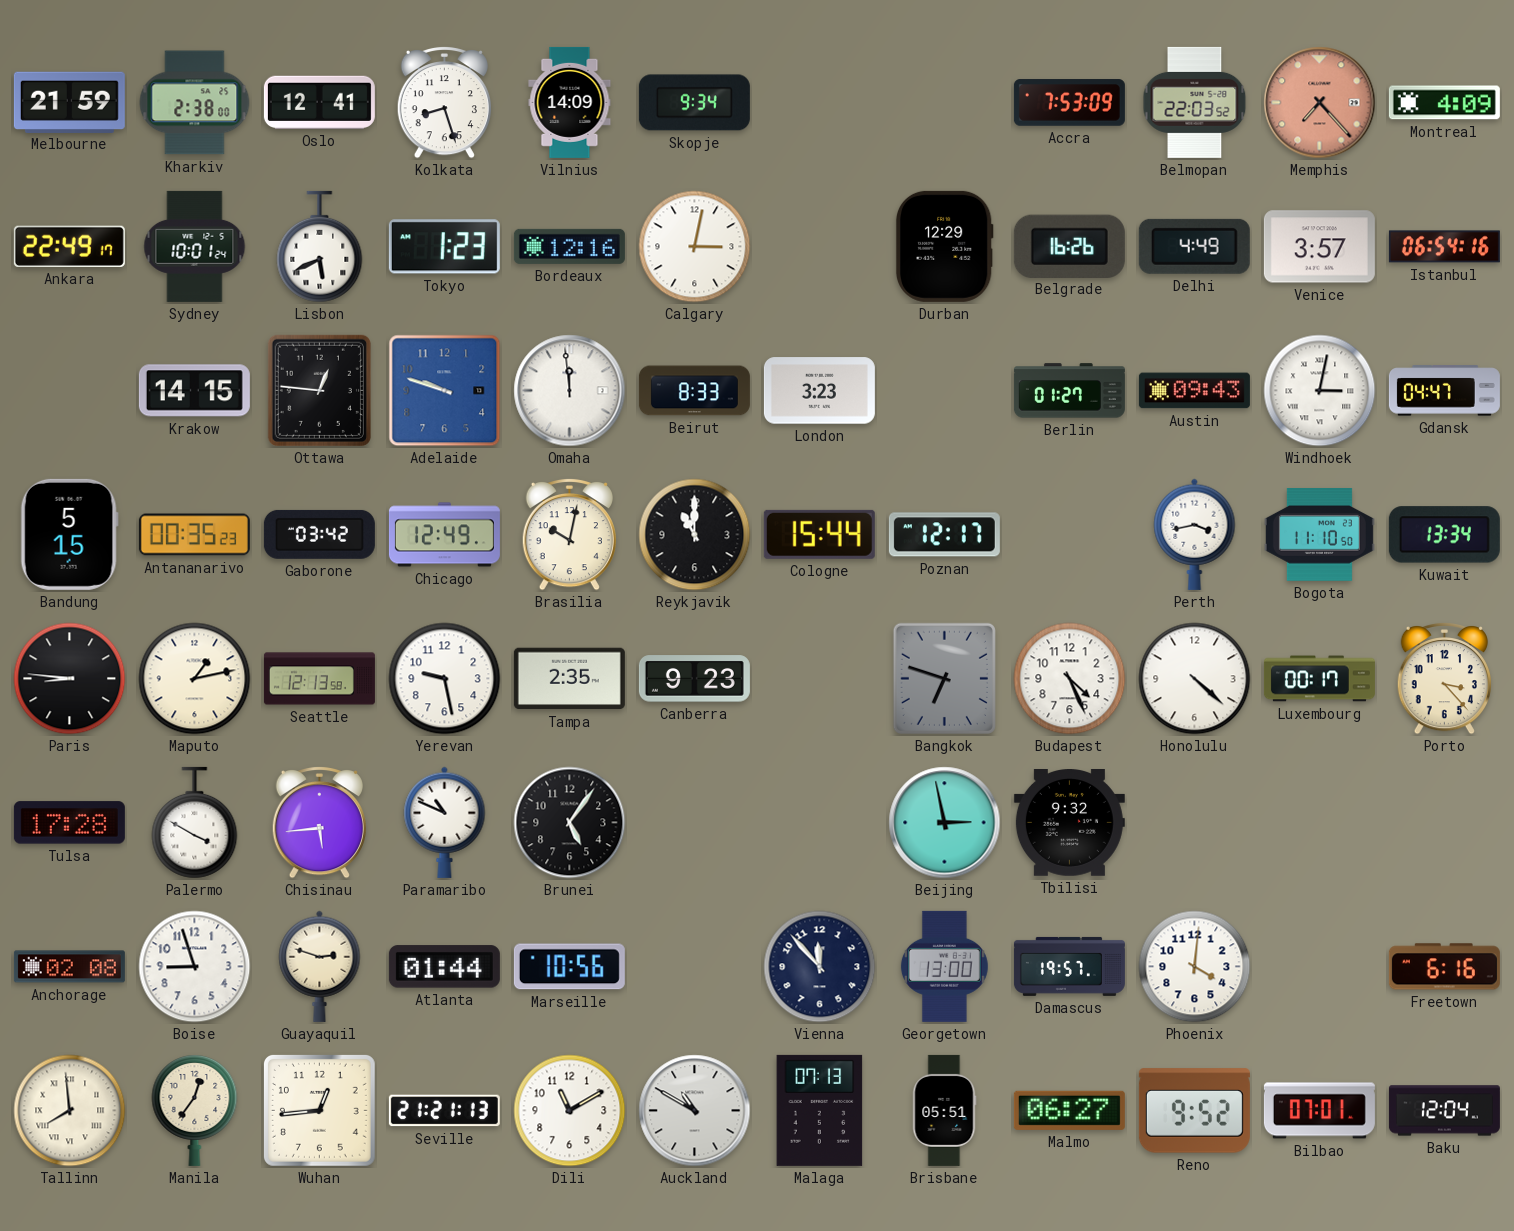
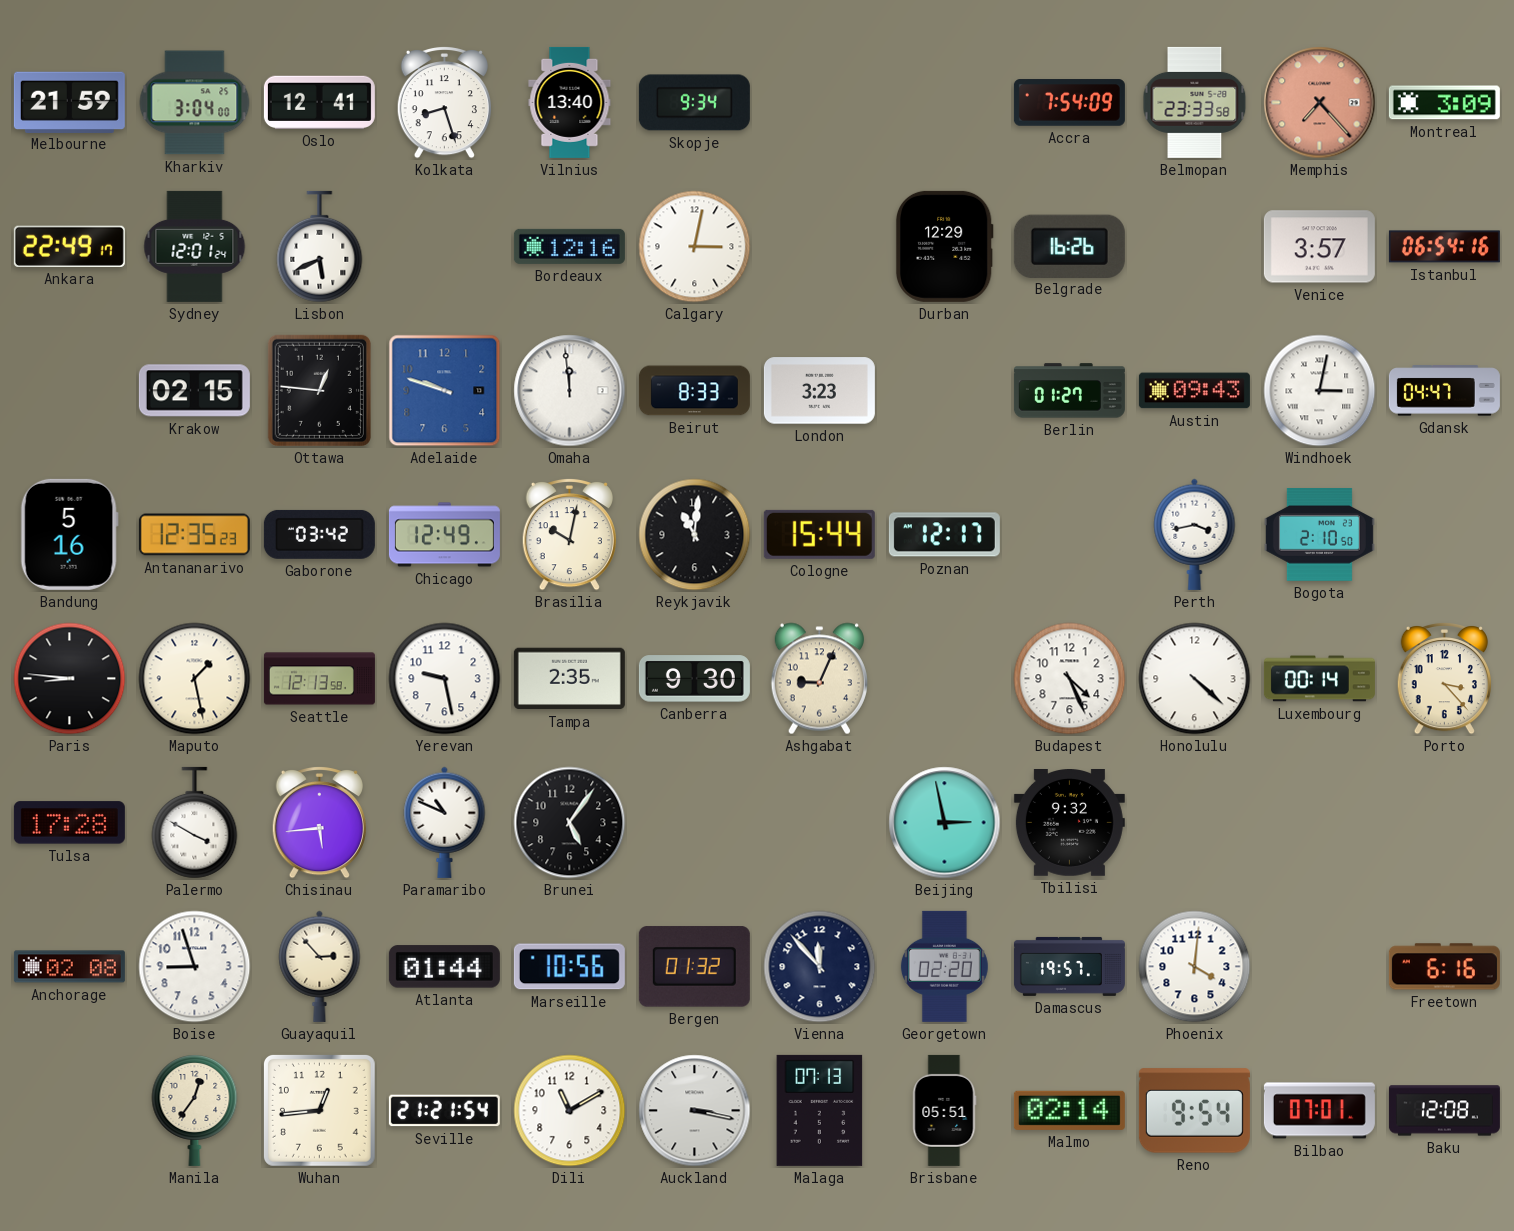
Kharkiv: 2:38 -> 3:04
Vilnius: 14:09 -> 13:40
Accra: 7:53 -> 7:54
Belmopan: 22:03 -> 23:33
Montreal: 4:09 -> 3:09
Sydney: 10:01 -> 12:01
Tokyo: 1:23 -> none
Delhi: 4:49 -> none
Krakow: 14:15 -> 02:15
Bandung: 5:15 -> 5:16
Antananarivo: 00:35 -> 12:35
Reykjavik: 11:00 -> 11:01
Bogota: 11:10 -> 2:10
Kuwait: 13:34 -> none
Maputo: 1:13 -> 1:28
Canberra: 9:23 -> 9:30
Ashgabat: none -> 9:04
Bangkok: 6:48 -> none
Luxembourg: 00:17 -> 00:14
Guayaquil: 2:48 -> 2:53
Bergen: none -> 01:32
Georgetown: 13:00 -> 02:20
Tallinn: 7:59 -> none
Seville: 21:21:13 -> 21:21:54
Auckland: 10:50 -> 3:17
Malmo: 06:27 -> 02:14
Reno: 9:52 -> 9:54
Baku: 12:04 -> 12:08
